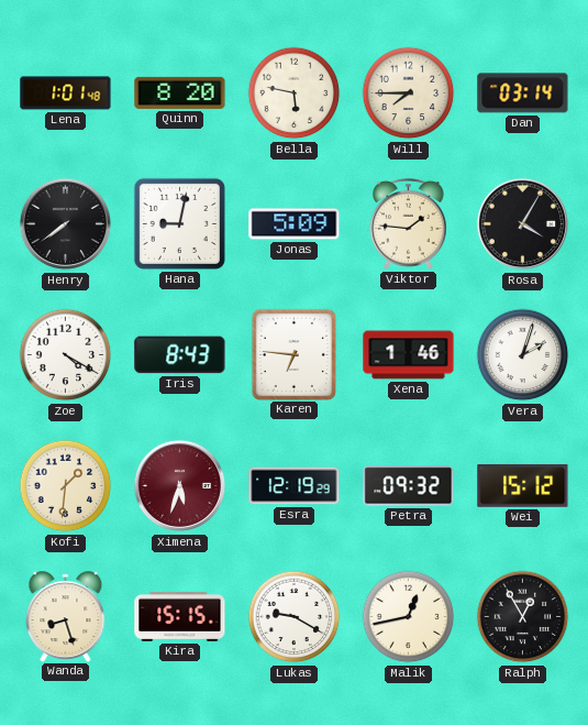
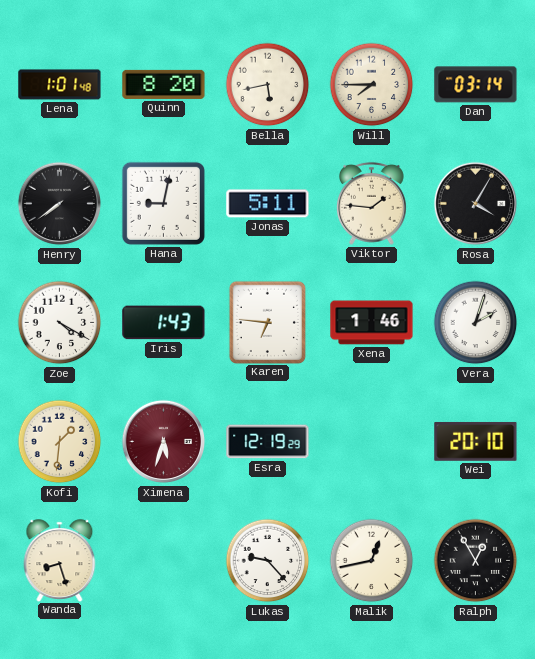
Bella: 5:47 -> 5:43
Jonas: 5:09 -> 5:11
Iris: 8:43 -> 1:43
Petra: 09:32 -> none
Wei: 15:12 -> 20:10
Kira: 15:15 -> none
Lukas: 9:20 -> 9:23
